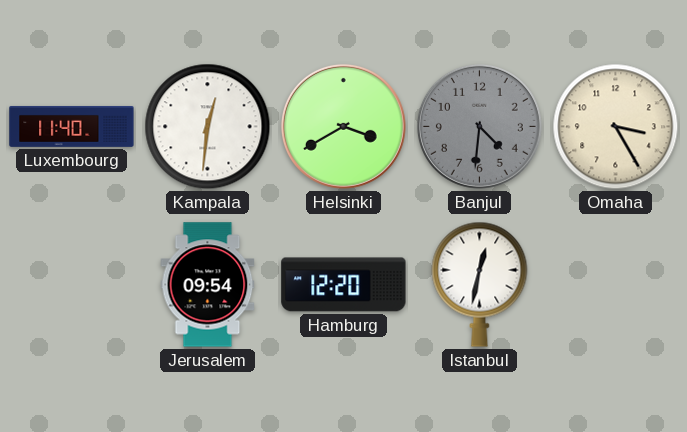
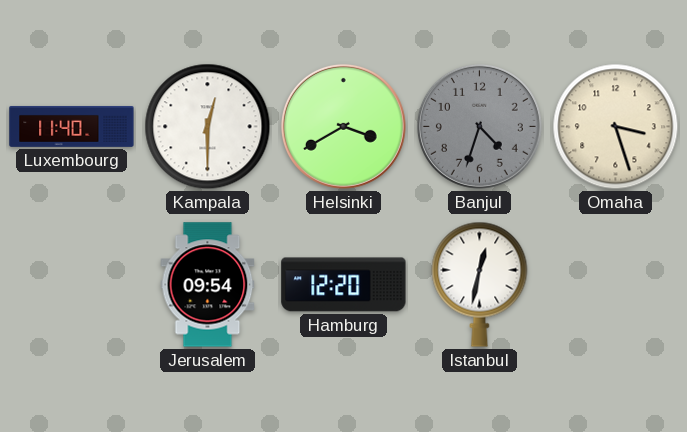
Kampala: 12:31 -> 12:30
Banjul: 4:31 -> 4:33
Omaha: 3:25 -> 3:27
